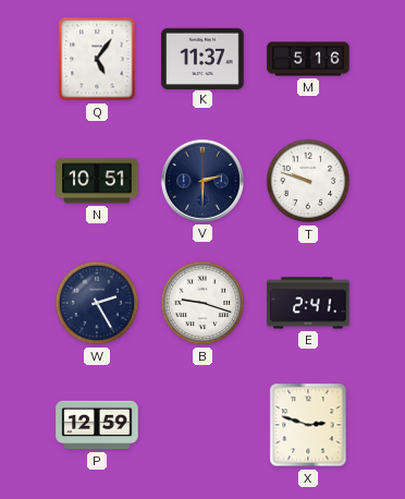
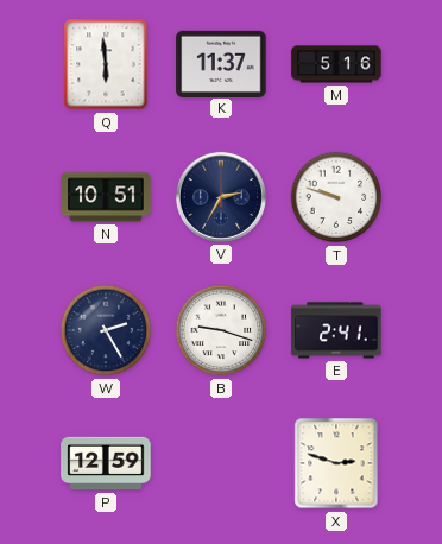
Q: 5:06 -> 5:59
V: 2:30 -> 2:35
